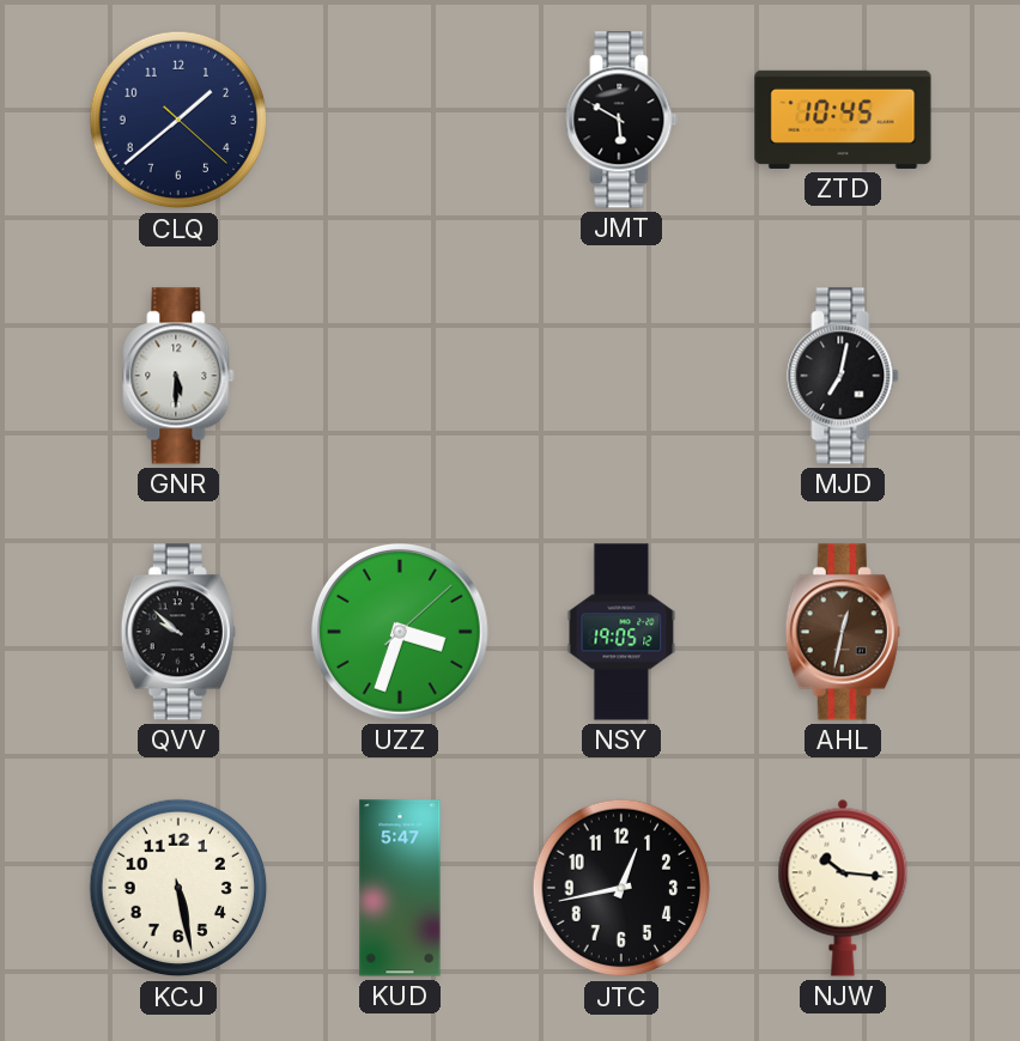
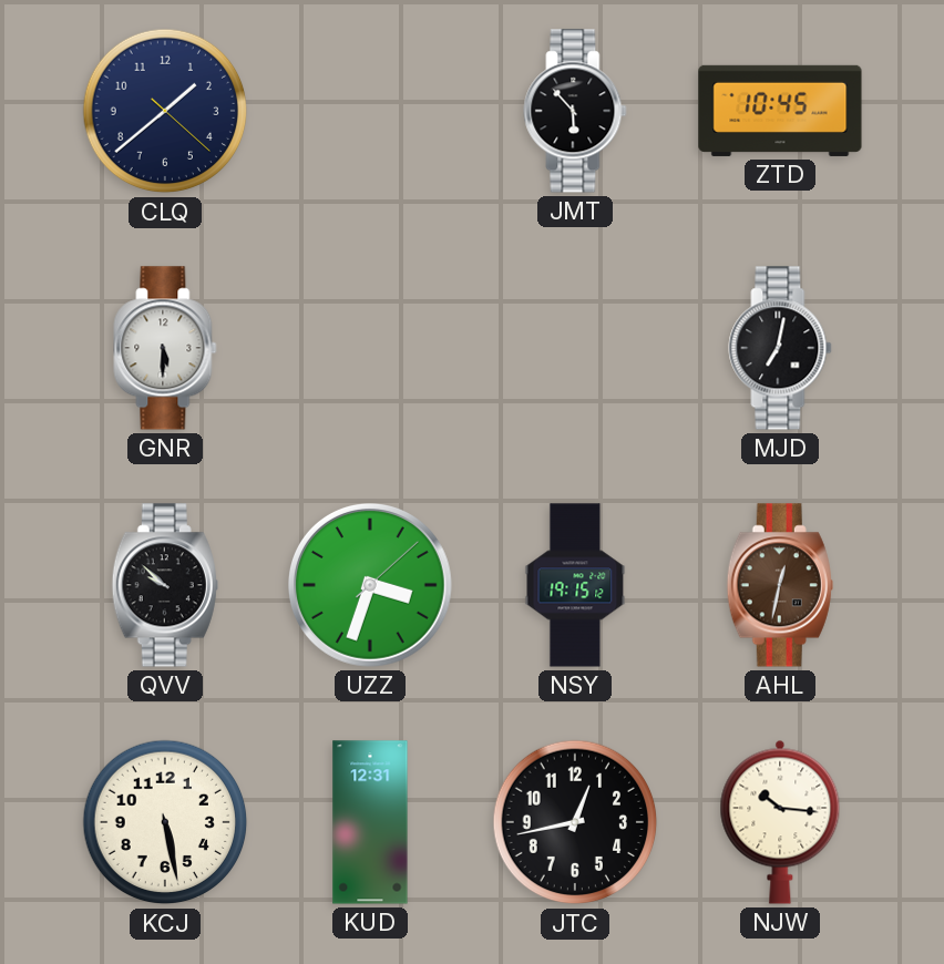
JMT: 5:50 -> 5:53
NSY: 19:05 -> 19:15
KUD: 5:47 -> 12:31
